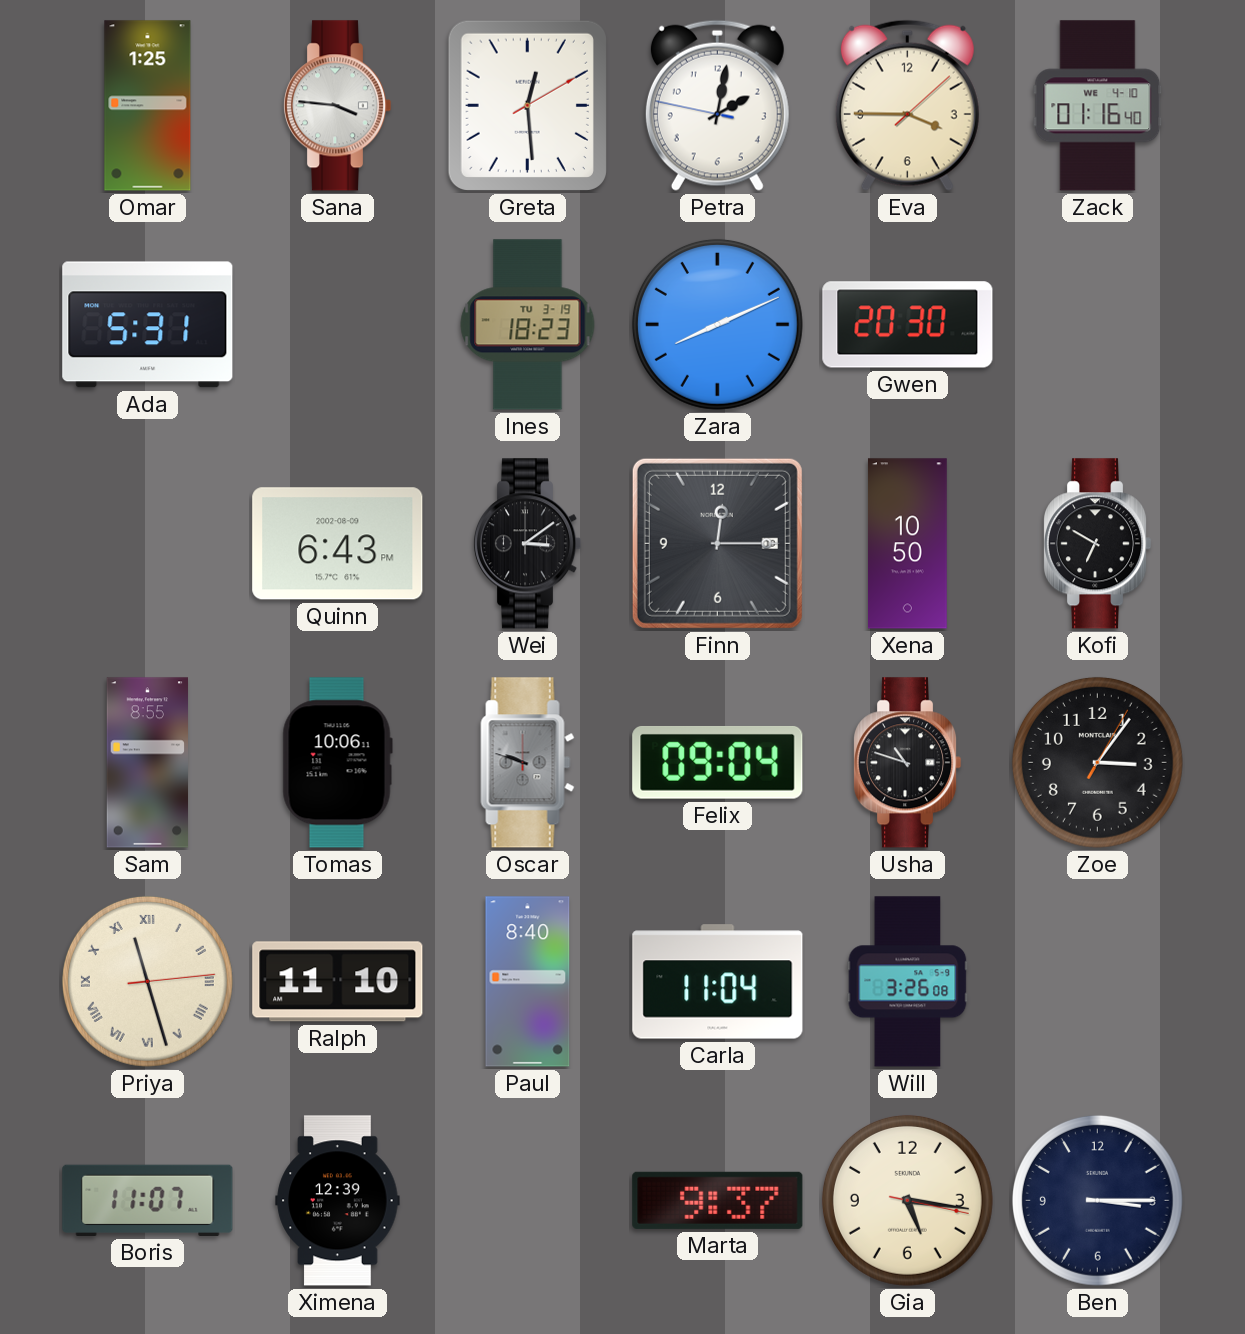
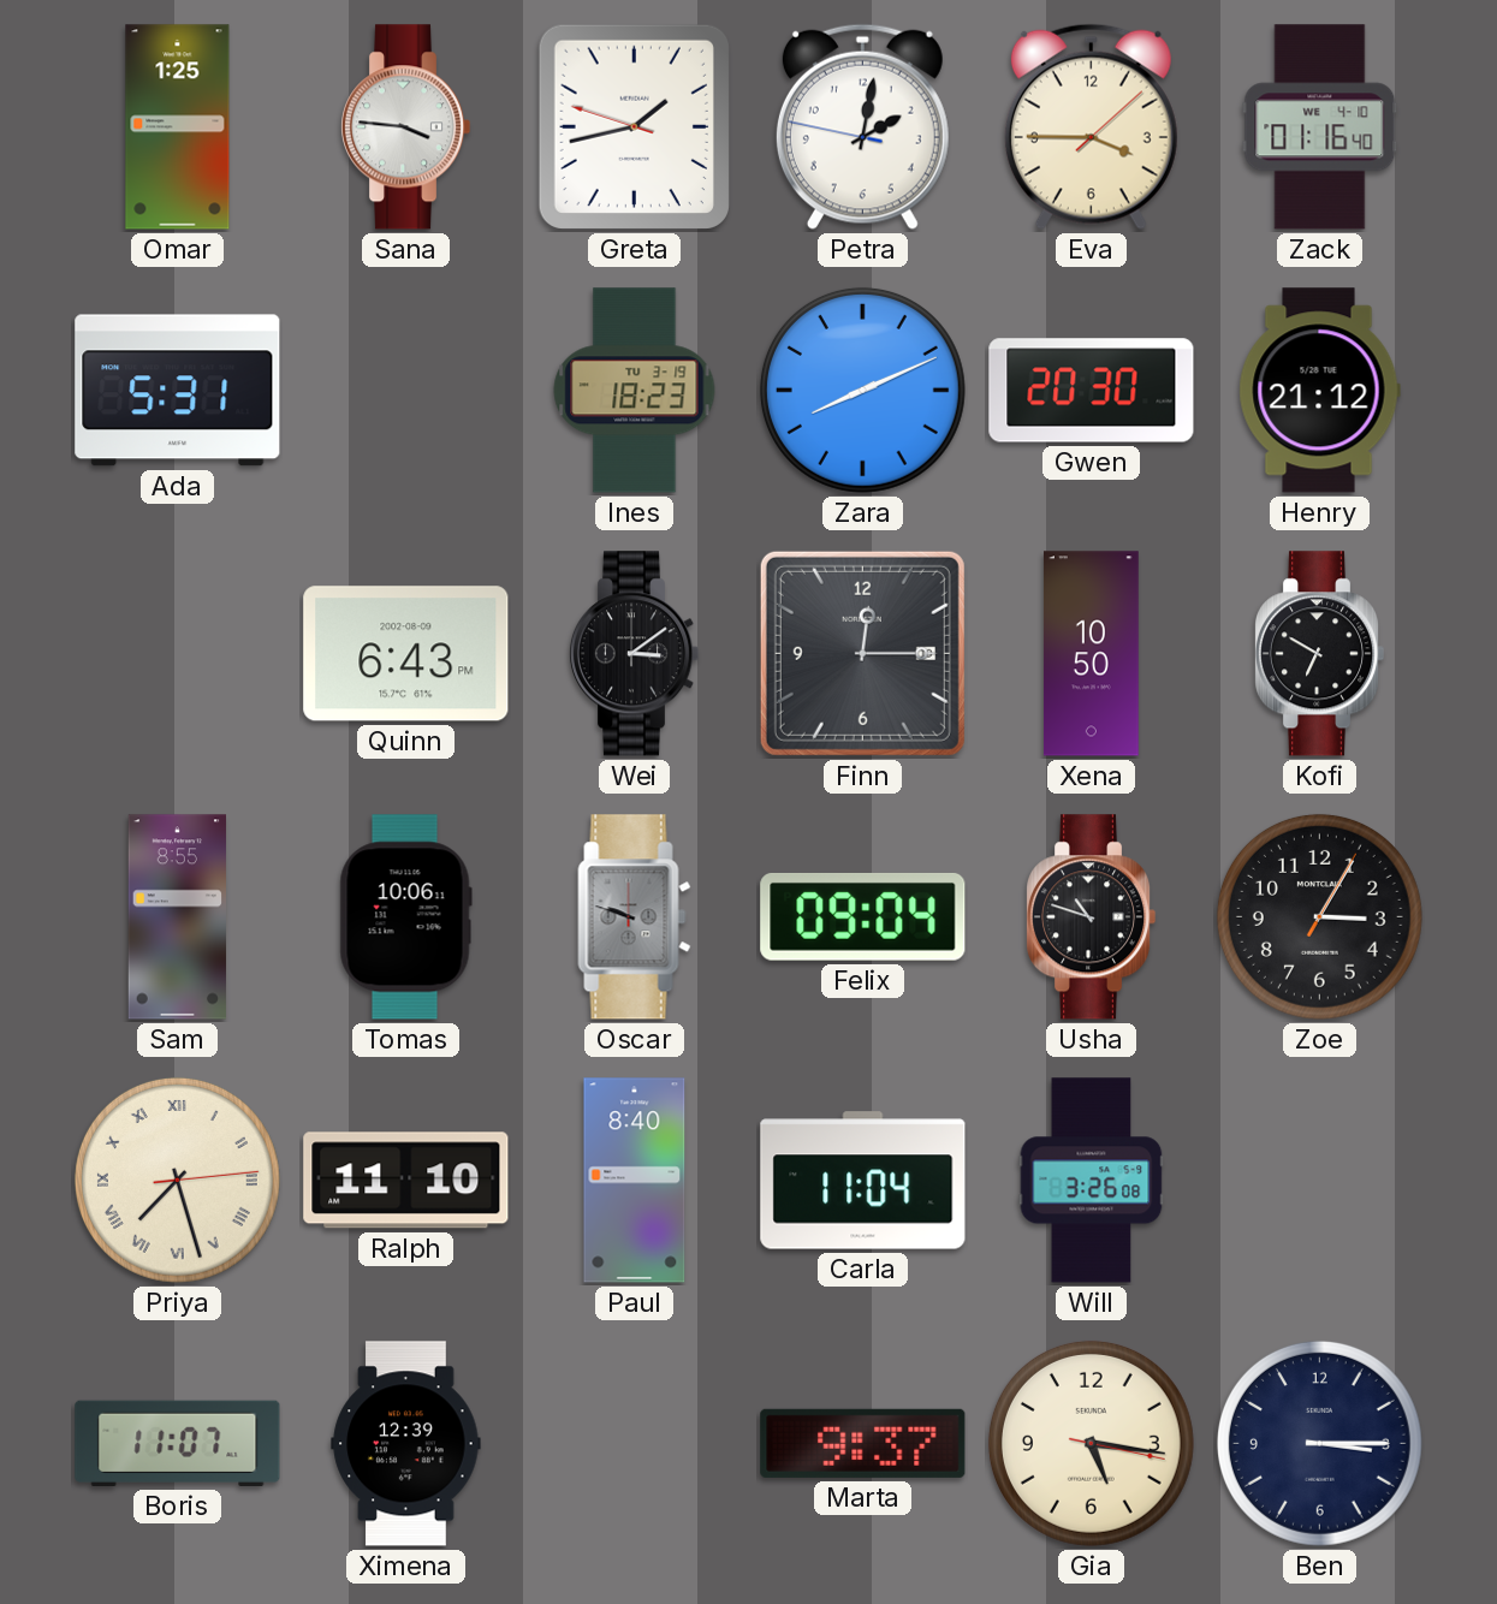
Greta: 12:29 -> 1:42
Henry: none -> 21:12
Zoe: 3:06 -> 3:05
Priya: 11:27 -> 7:27
